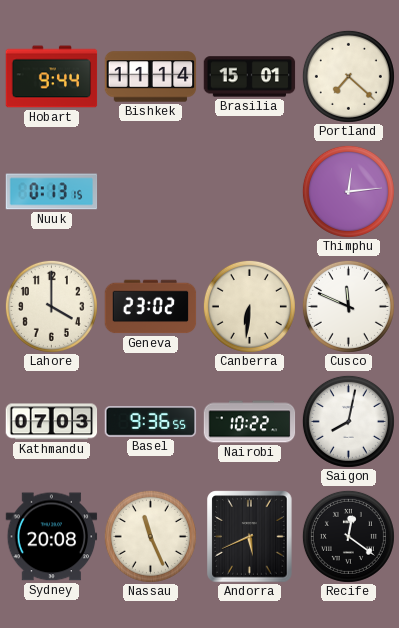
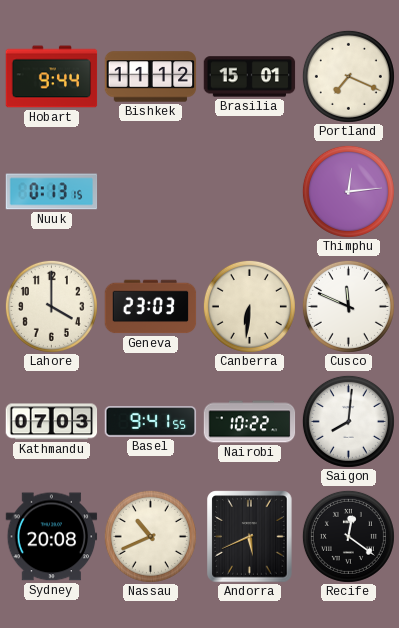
Bishkek: 11:14 -> 11:12
Portland: 7:22 -> 7:19
Geneva: 23:02 -> 23:03
Basel: 9:36 -> 9:41
Saigon: 8:02 -> 8:01
Nassau: 11:26 -> 10:41
